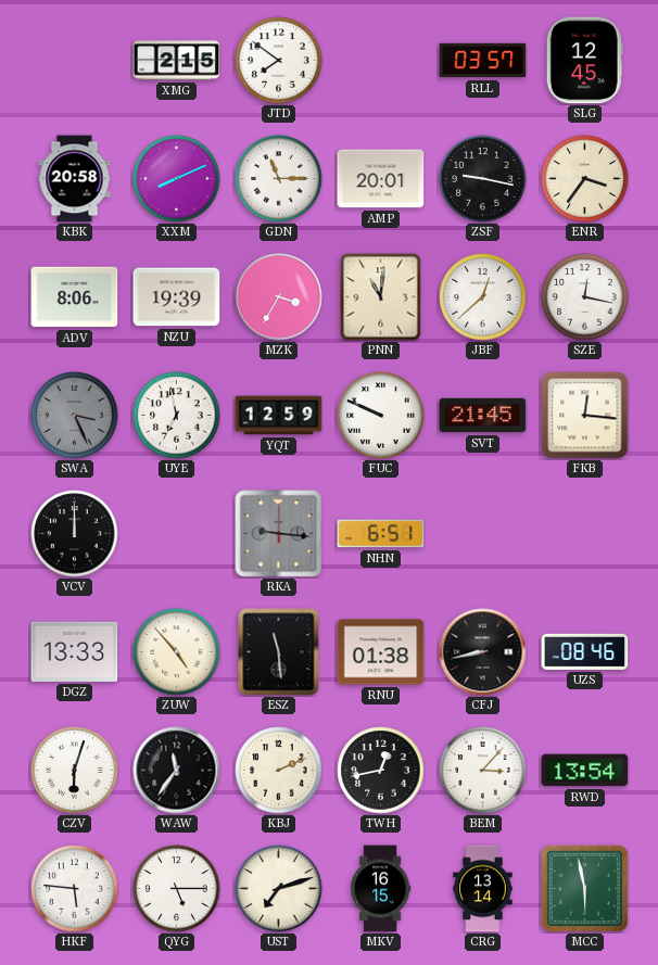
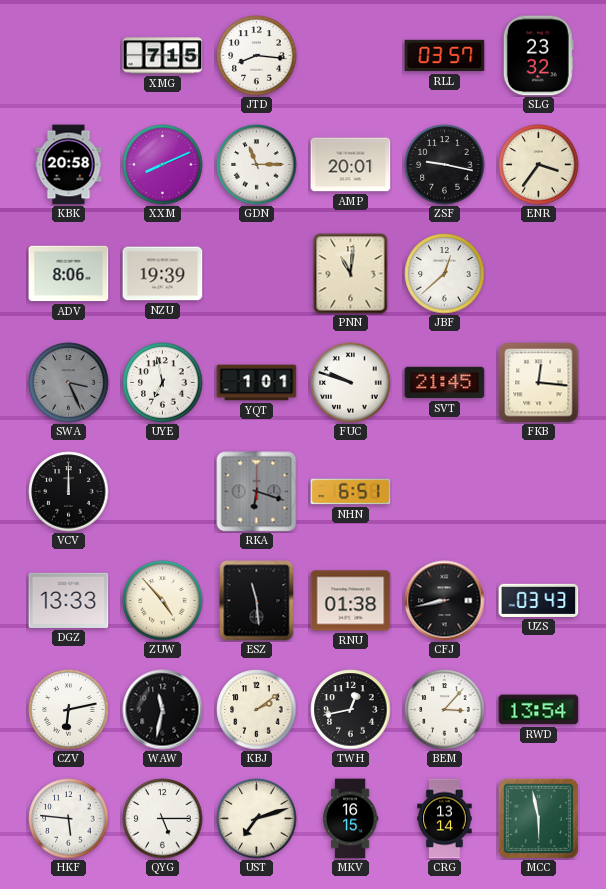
XMG: 2:15 -> 7:15
JTD: 7:51 -> 8:16
SLG: 12:45 -> 23:32
MZK: 3:35 -> none
SZE: 12:17 -> none
YQT: 12:59 -> 1:01
FUC: 9:49 -> 9:48
RKA: 9:16 -> 6:18
UZS: 08:46 -> 03:43
CZV: 6:03 -> 6:13
WAW: 11:36 -> 11:32
KBJ: 2:11 -> 2:09
